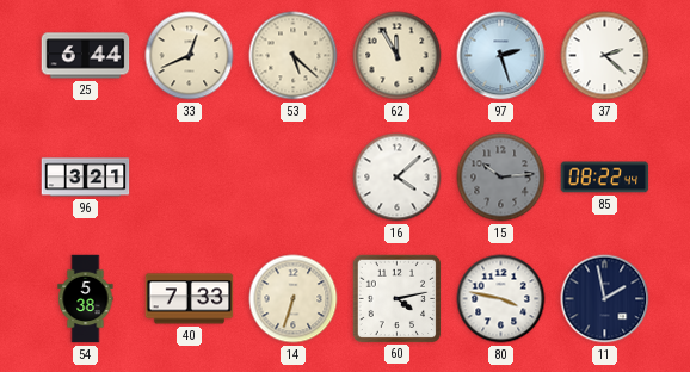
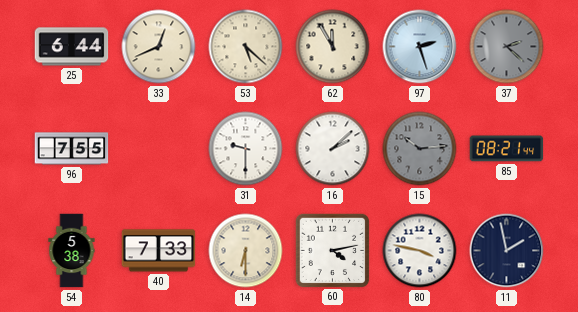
37 dial: white -> grey
96: 3:21 -> 7:55
31: none -> 9:30
16: 4:08 -> 2:08
85: 08:22 -> 08:21
14: 6:33 -> 6:30
